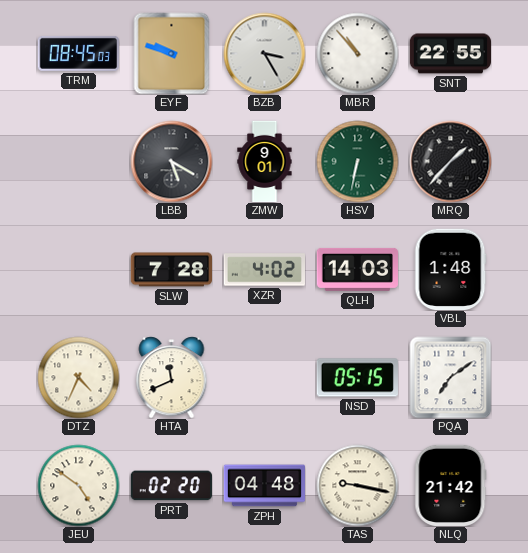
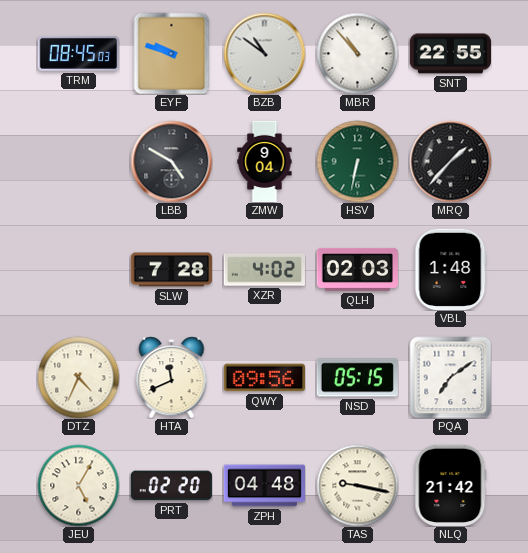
BZB: 3:25 -> 10:51
LBB: 5:20 -> 4:50
ZMW: 9:01 -> 9:04
QLH: 14:03 -> 02:03
QWY: none -> 09:56
JEU: 4:51 -> 5:05
